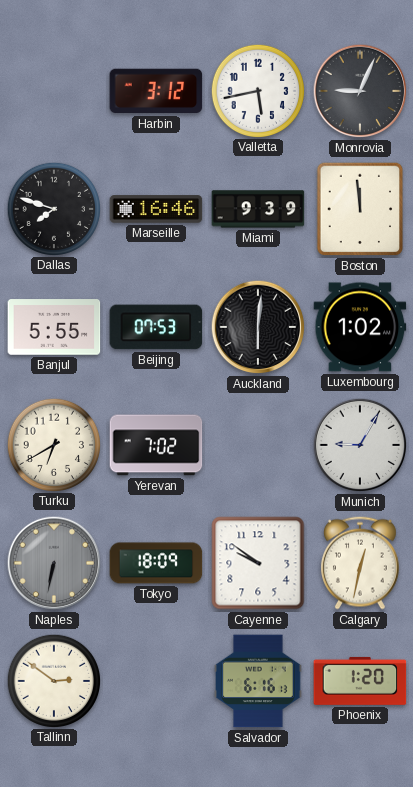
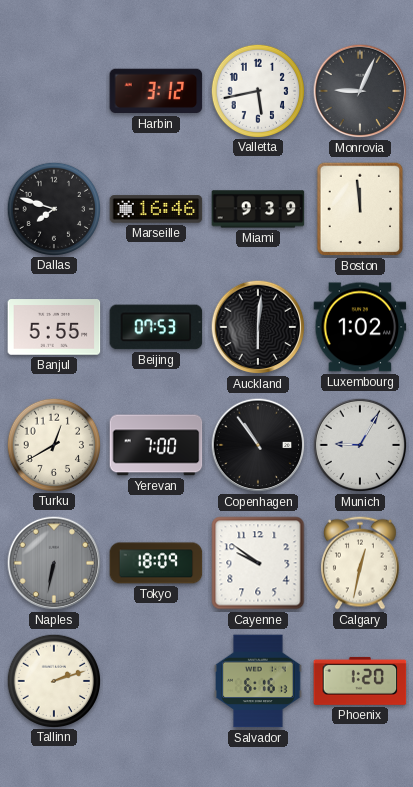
Turku: 6:40 -> 12:40
Yerevan: 7:02 -> 7:00
Copenhagen: none -> 10:54
Tallinn: 2:51 -> 2:12
